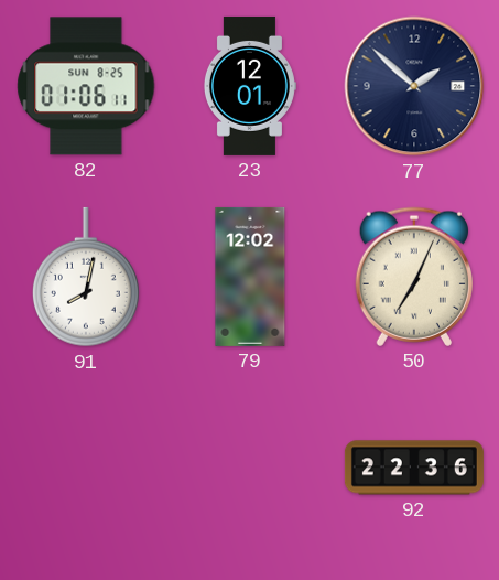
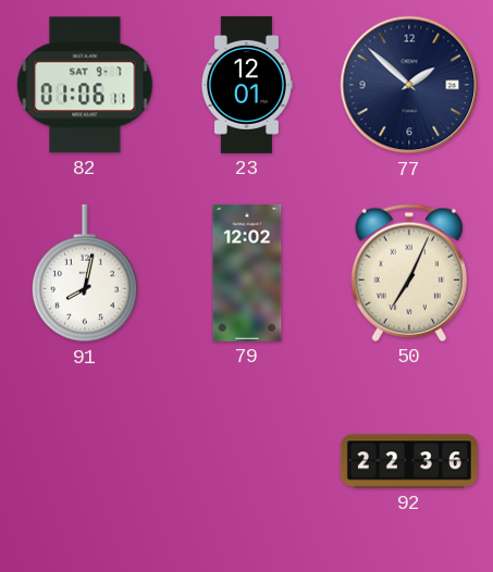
82 date: SUN 8-25 -> SAT 9-7
